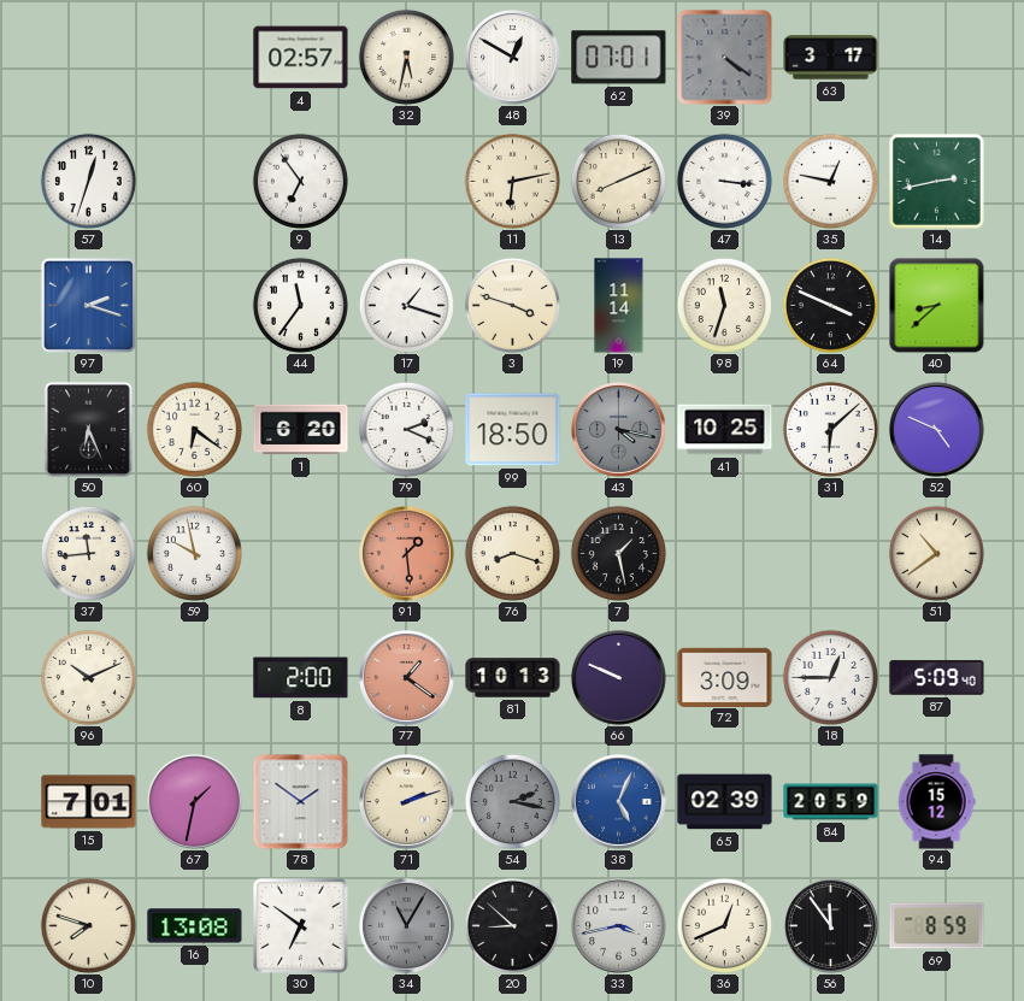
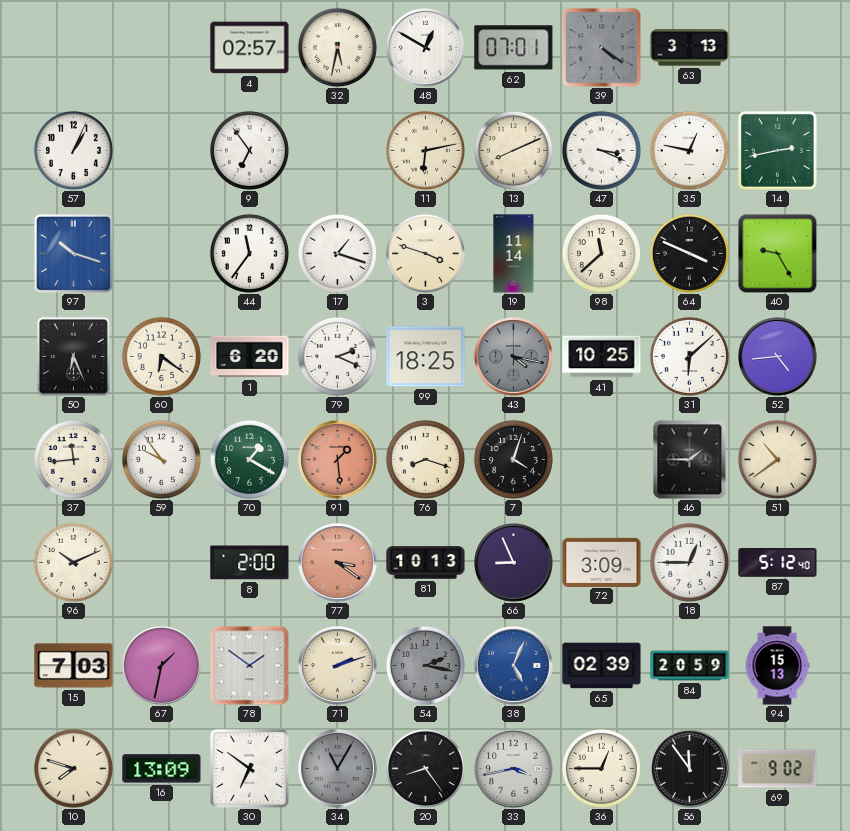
63: 3:17 -> 3:13
57: 12:33 -> 1:04
47: 3:16 -> 3:19
97: 2:18 -> 10:18
98: 11:33 -> 11:38
40: 8:38 -> 9:25
99: 18:50 -> 18:25
52: 4:49 -> 4:44
59: 9:58 -> 9:54
70: none -> 1:20
7: 1:28 -> 4:03
46: none -> 1:45
77: 1:21 -> 3:21
66: 9:49 -> 8:56
87: 5:09 -> 5:12
15: 7:01 -> 7:03
94: 15:12 -> 15:13
16: 13:08 -> 13:09
20: 8:52 -> 8:24
36: 12:41 -> 12:45
69: 8:59 -> 9:02
